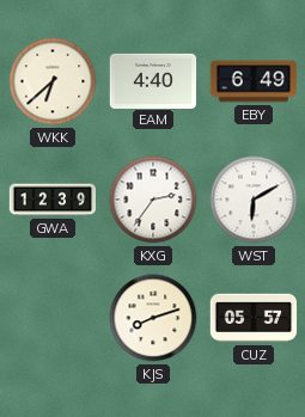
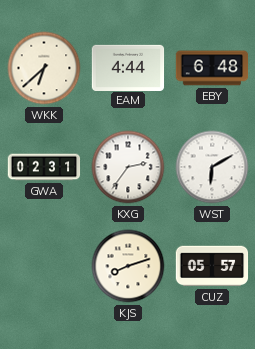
EAM: 4:40 -> 4:44
EBY: 6:49 -> 6:48
GWA: 12:39 -> 02:31
